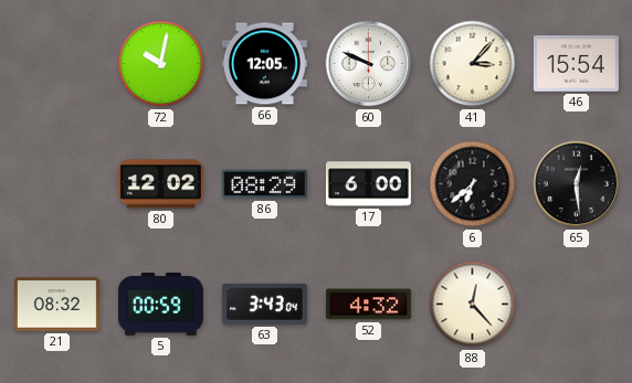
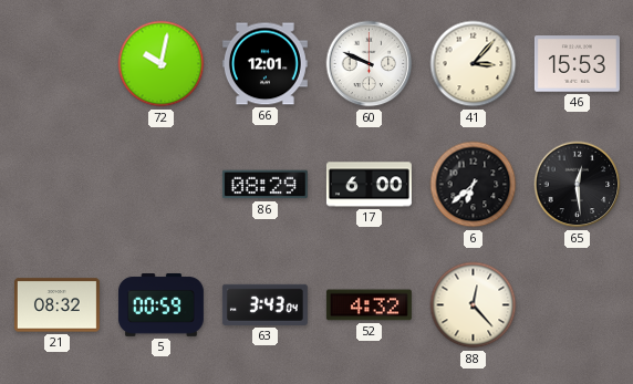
66: 12:05 -> 12:01
46: 15:54 -> 15:53
80: 12:02 -> none
